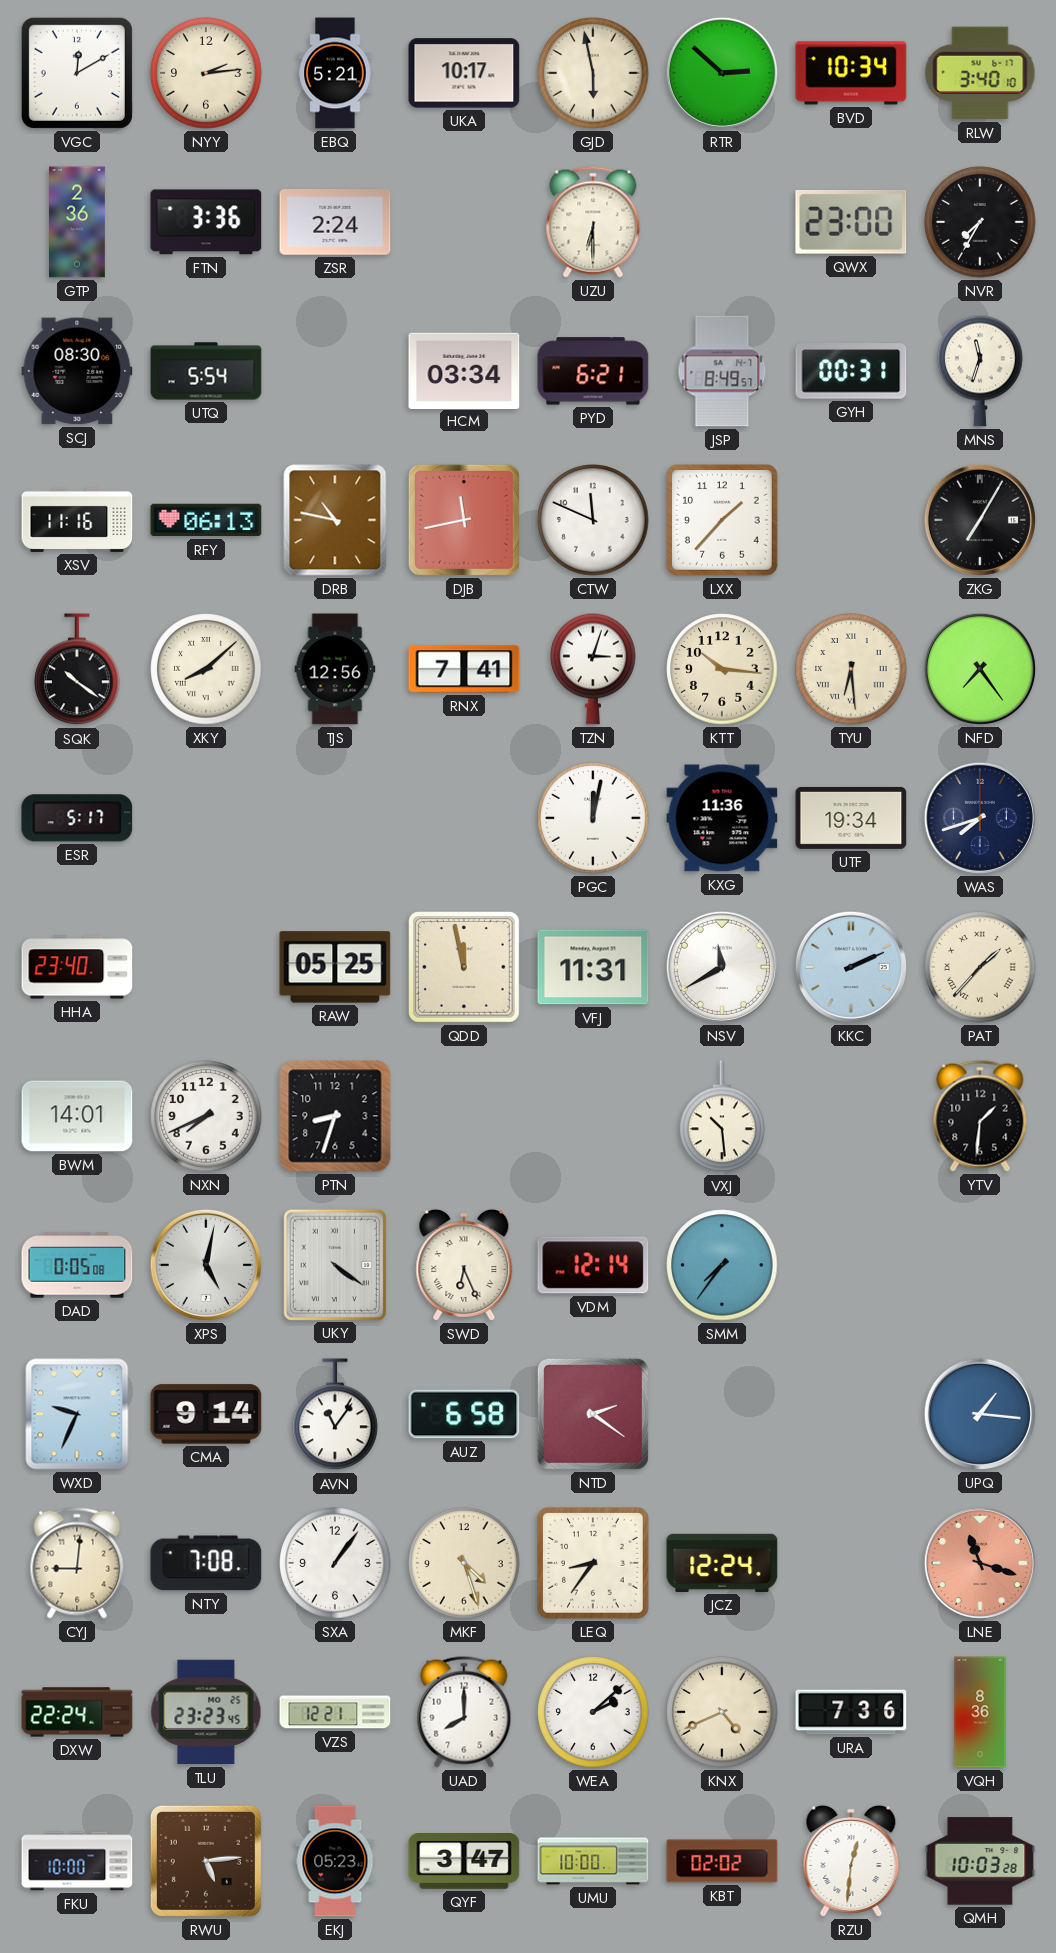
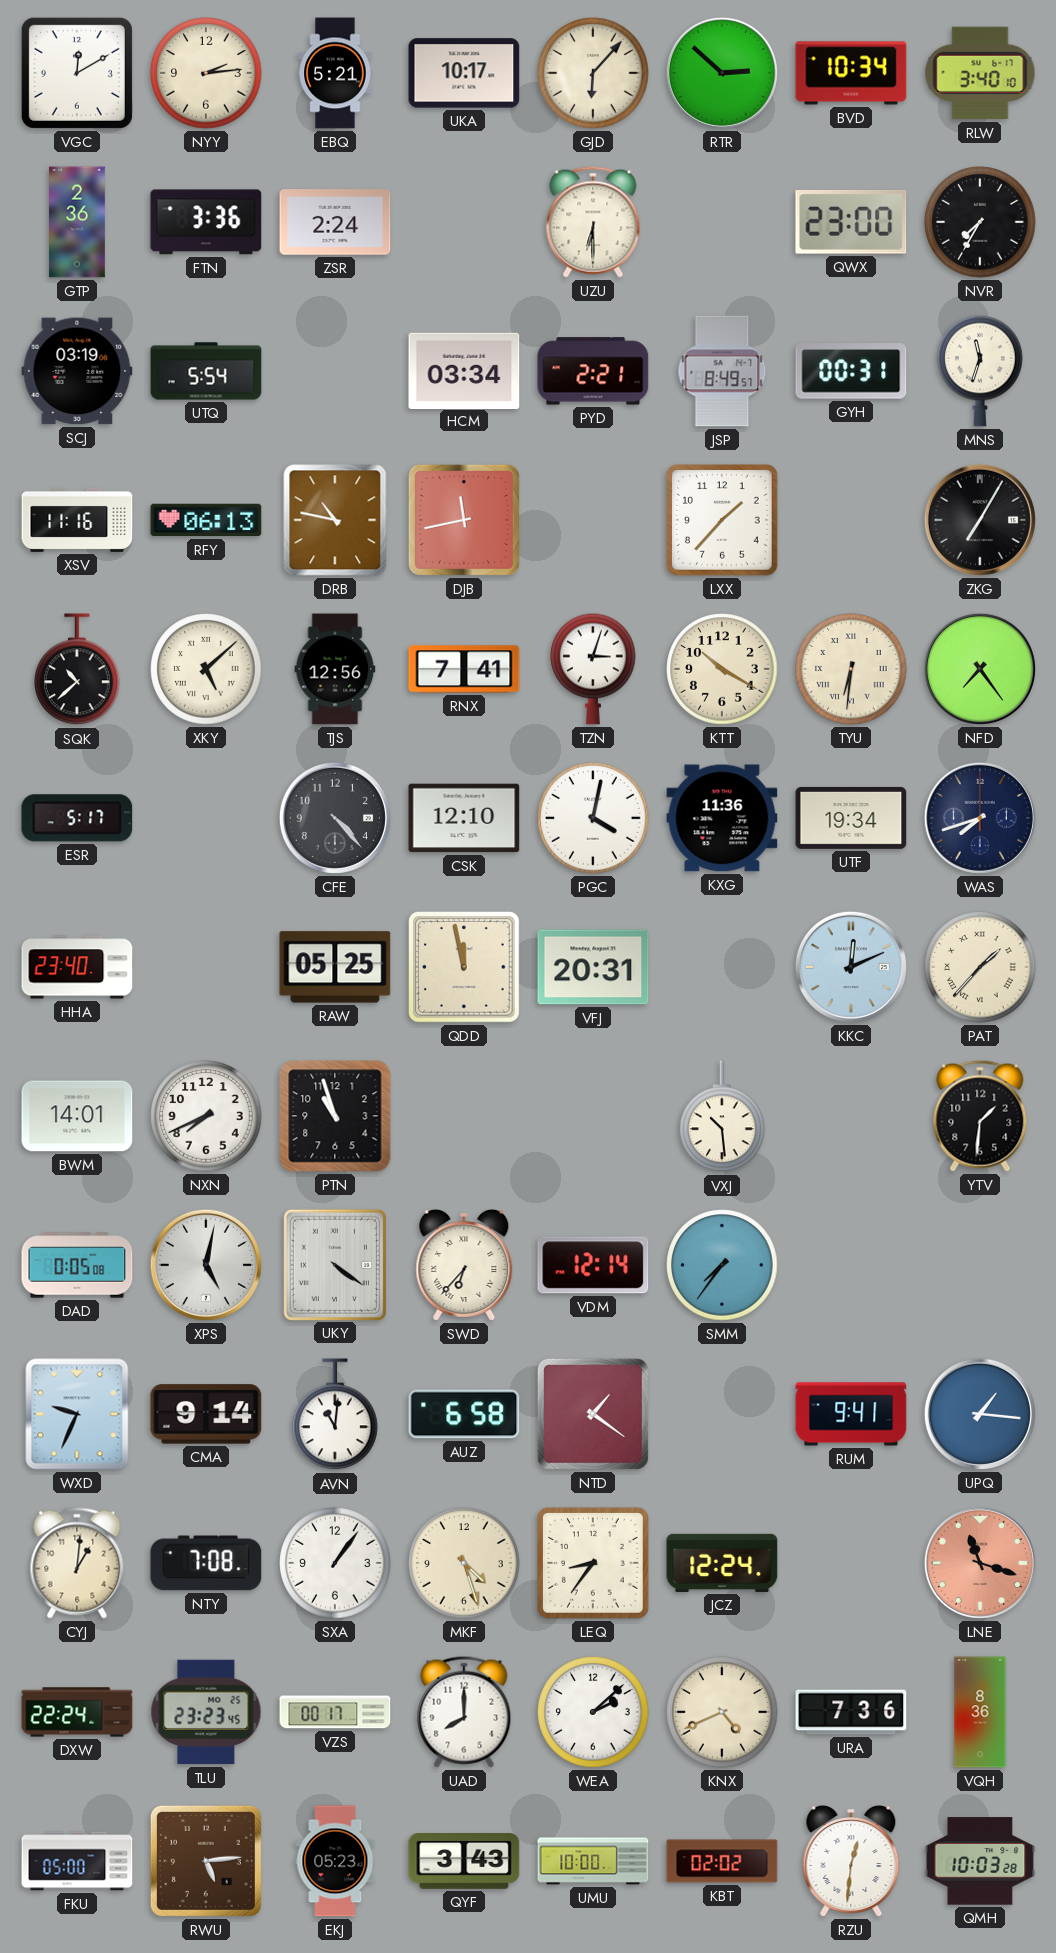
GJD: 5:58 -> 6:07
SCJ: 08:30 -> 03:19
PYD: 6:21 -> 2:21
CTW: 11:49 -> none
SQK: 10:21 -> 10:38
XKY: 8:08 -> 5:08
KTT: 10:16 -> 10:20
TYU: 6:29 -> 6:31
CFE: none -> 4:23
CSK: none -> 12:10
PGC: 12:02 -> 4:02
VFJ: 11:31 -> 20:31
NSV: 11:40 -> none
KKC: 2:11 -> 12:11
PTN: 8:33 -> 10:57
SWD: 6:26 -> 6:37
AVN: 11:06 -> 11:01
NTD: 2:21 -> 1:21
RUM: none -> 9:41
CYJ: 9:01 -> 1:01
VZS: 12:21 -> 00:17
FKU: 10:00 -> 05:00
QYF: 3:47 -> 3:43
